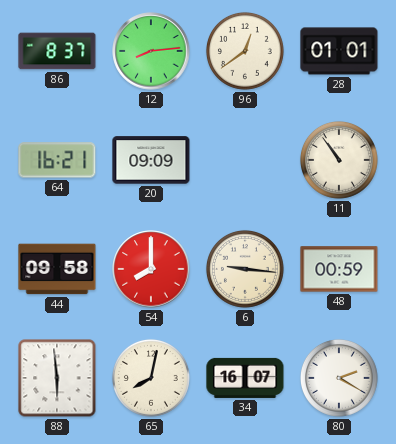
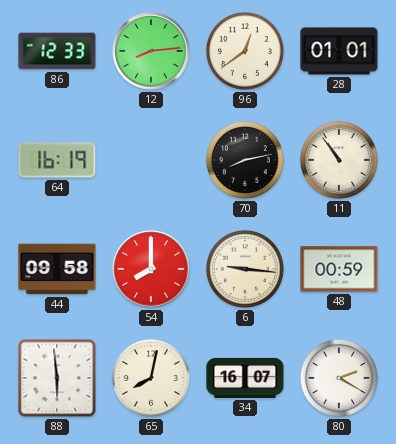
86: 8:37 -> 12:33
64: 16:21 -> 16:19
20: 09:09 -> none
70: none -> 8:13
